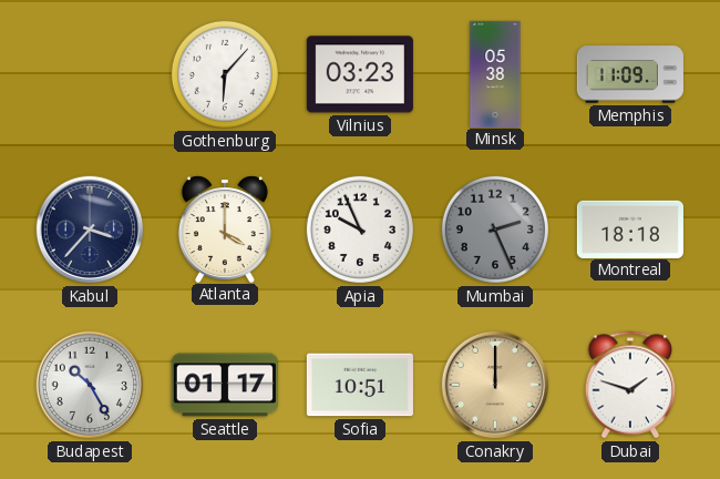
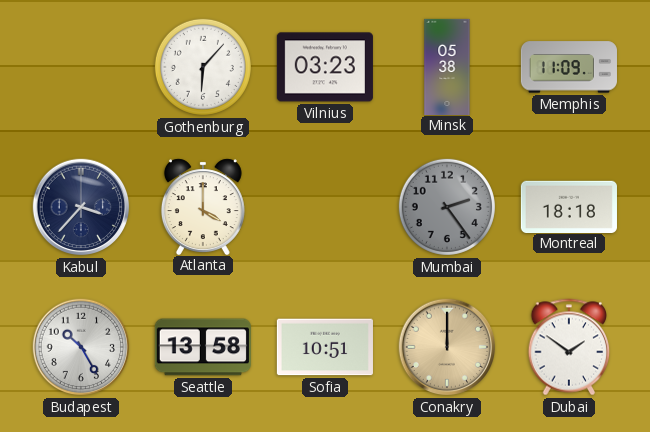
Apia: 9:56 -> none
Mumbai: 2:26 -> 2:24
Seattle: 01:17 -> 13:58
Dubai: 1:48 -> 1:51
